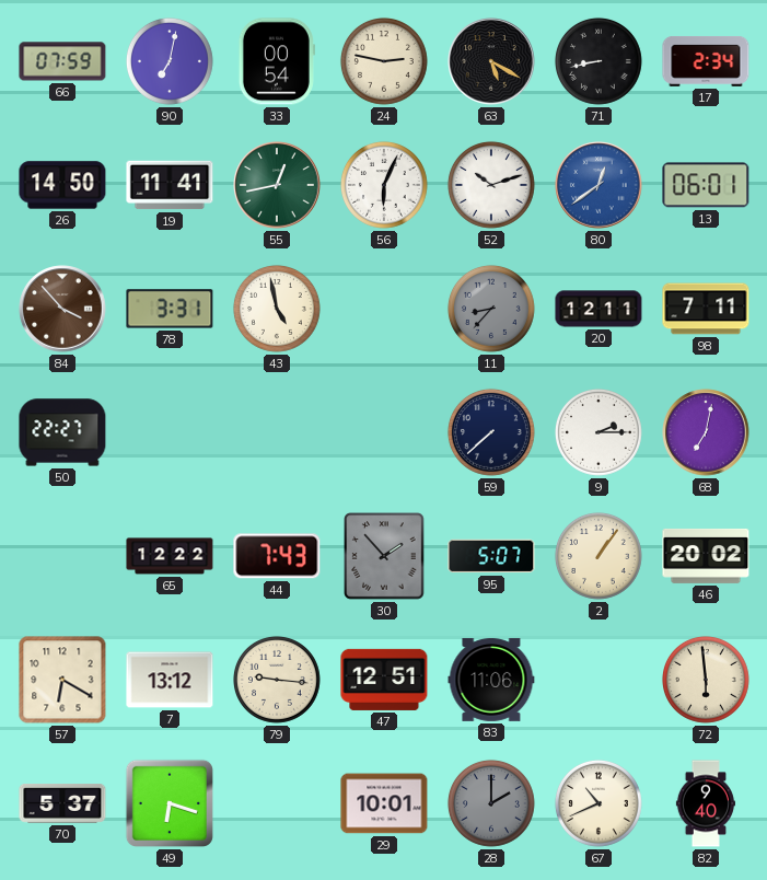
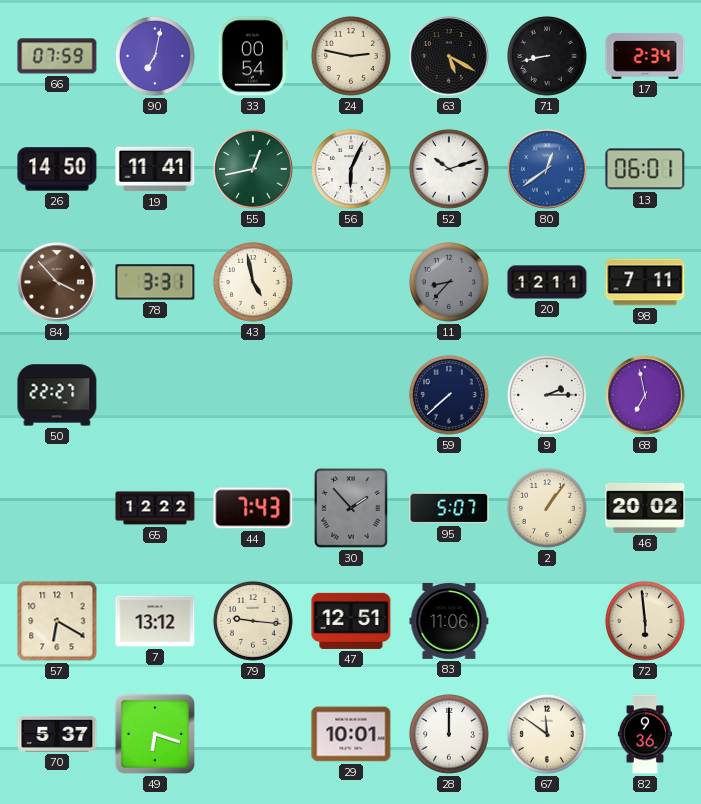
68: 7:02 -> 6:58
28: 2:00 -> 12:00
28 dial: grey -> white
67: 10:41 -> 11:51
82: 9:40 -> 9:36
